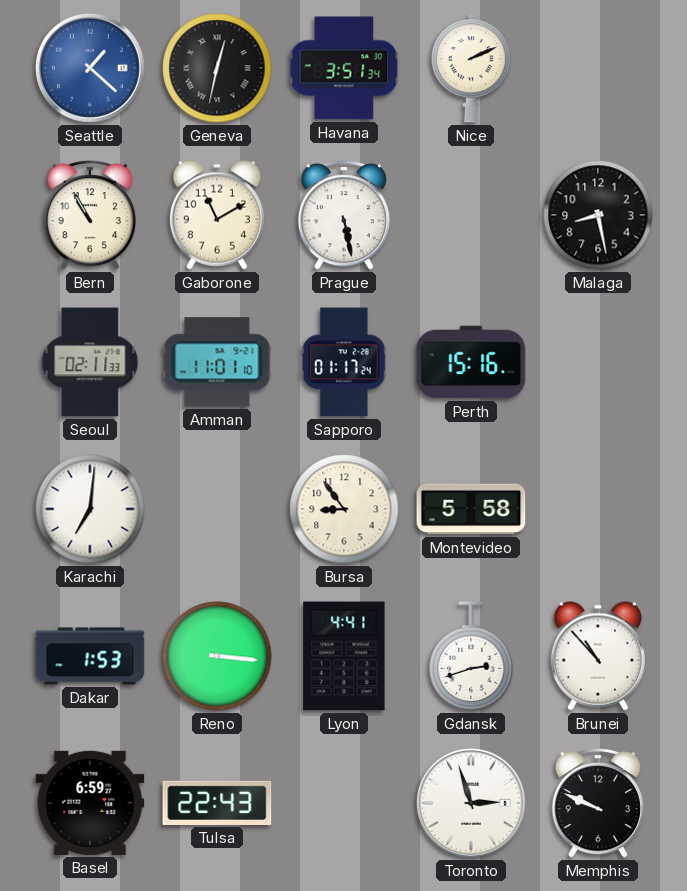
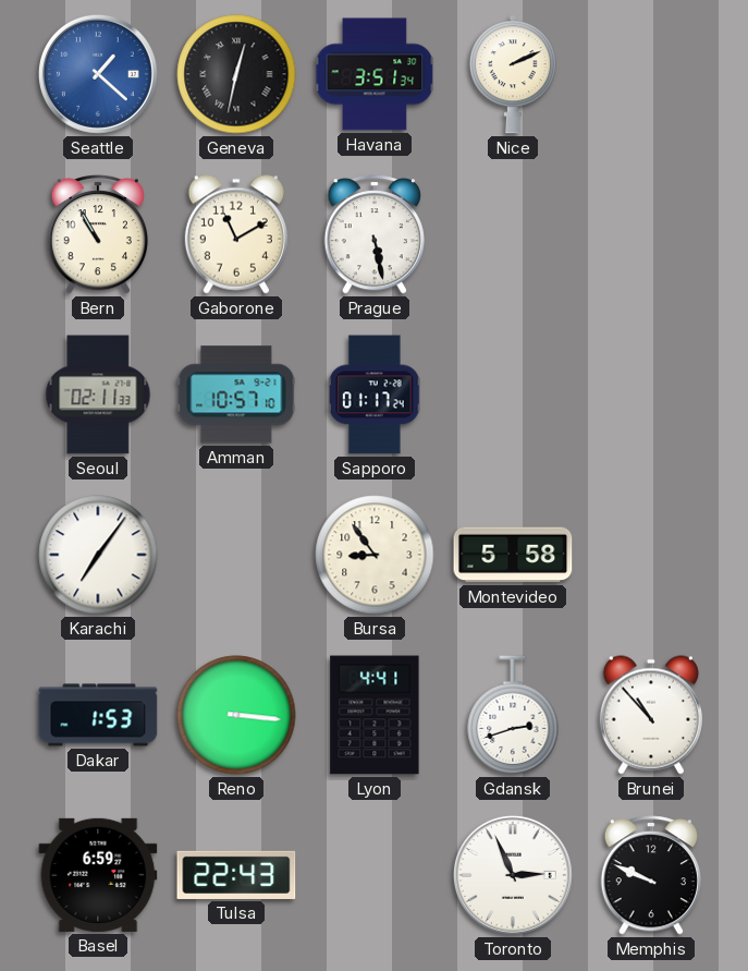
Malaga: 8:28 -> none
Amman: 11:01 -> 10:57
Perth: 15:16 -> none
Karachi: 7:01 -> 7:06
Toronto: 2:57 -> 2:56
